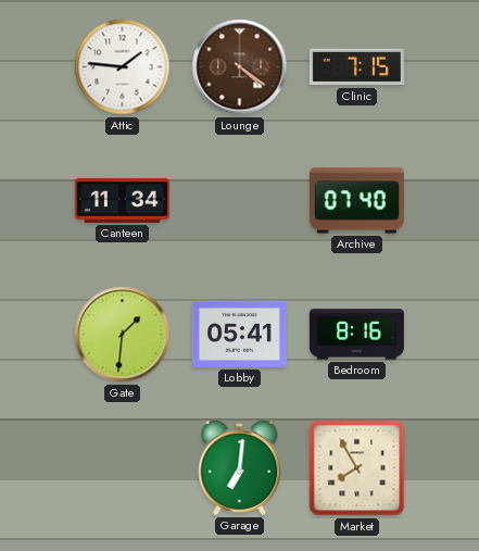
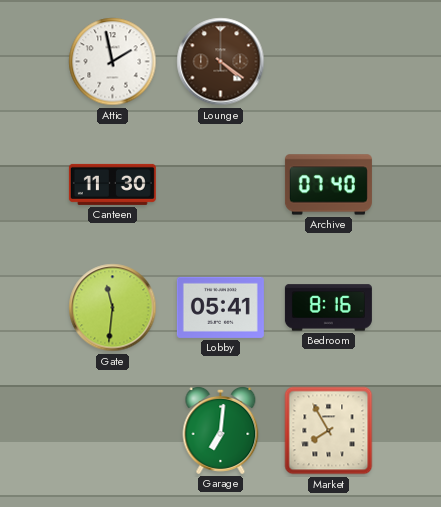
Attic: 1:46 -> 1:58
Clinic: 7:15 -> none
Canteen: 11:34 -> 11:30
Gate: 1:31 -> 11:31
